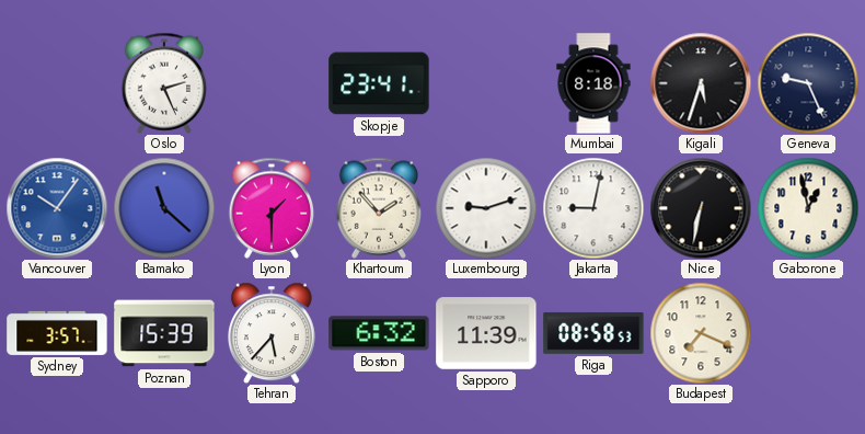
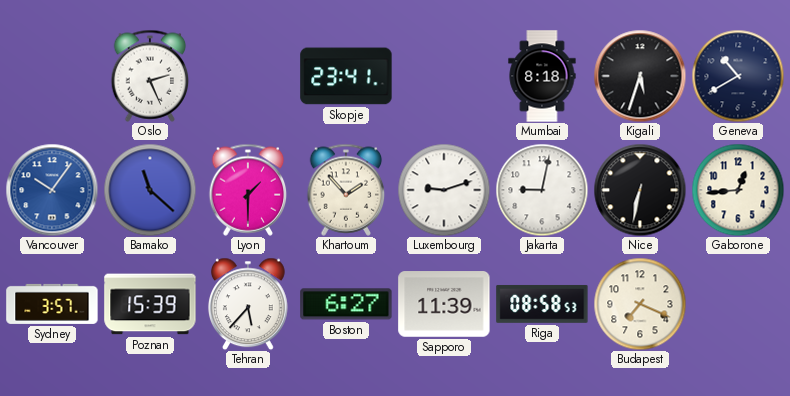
Geneva: 9:26 -> 10:40
Gaborone: 12:58 -> 12:44
Boston: 6:32 -> 6:27
